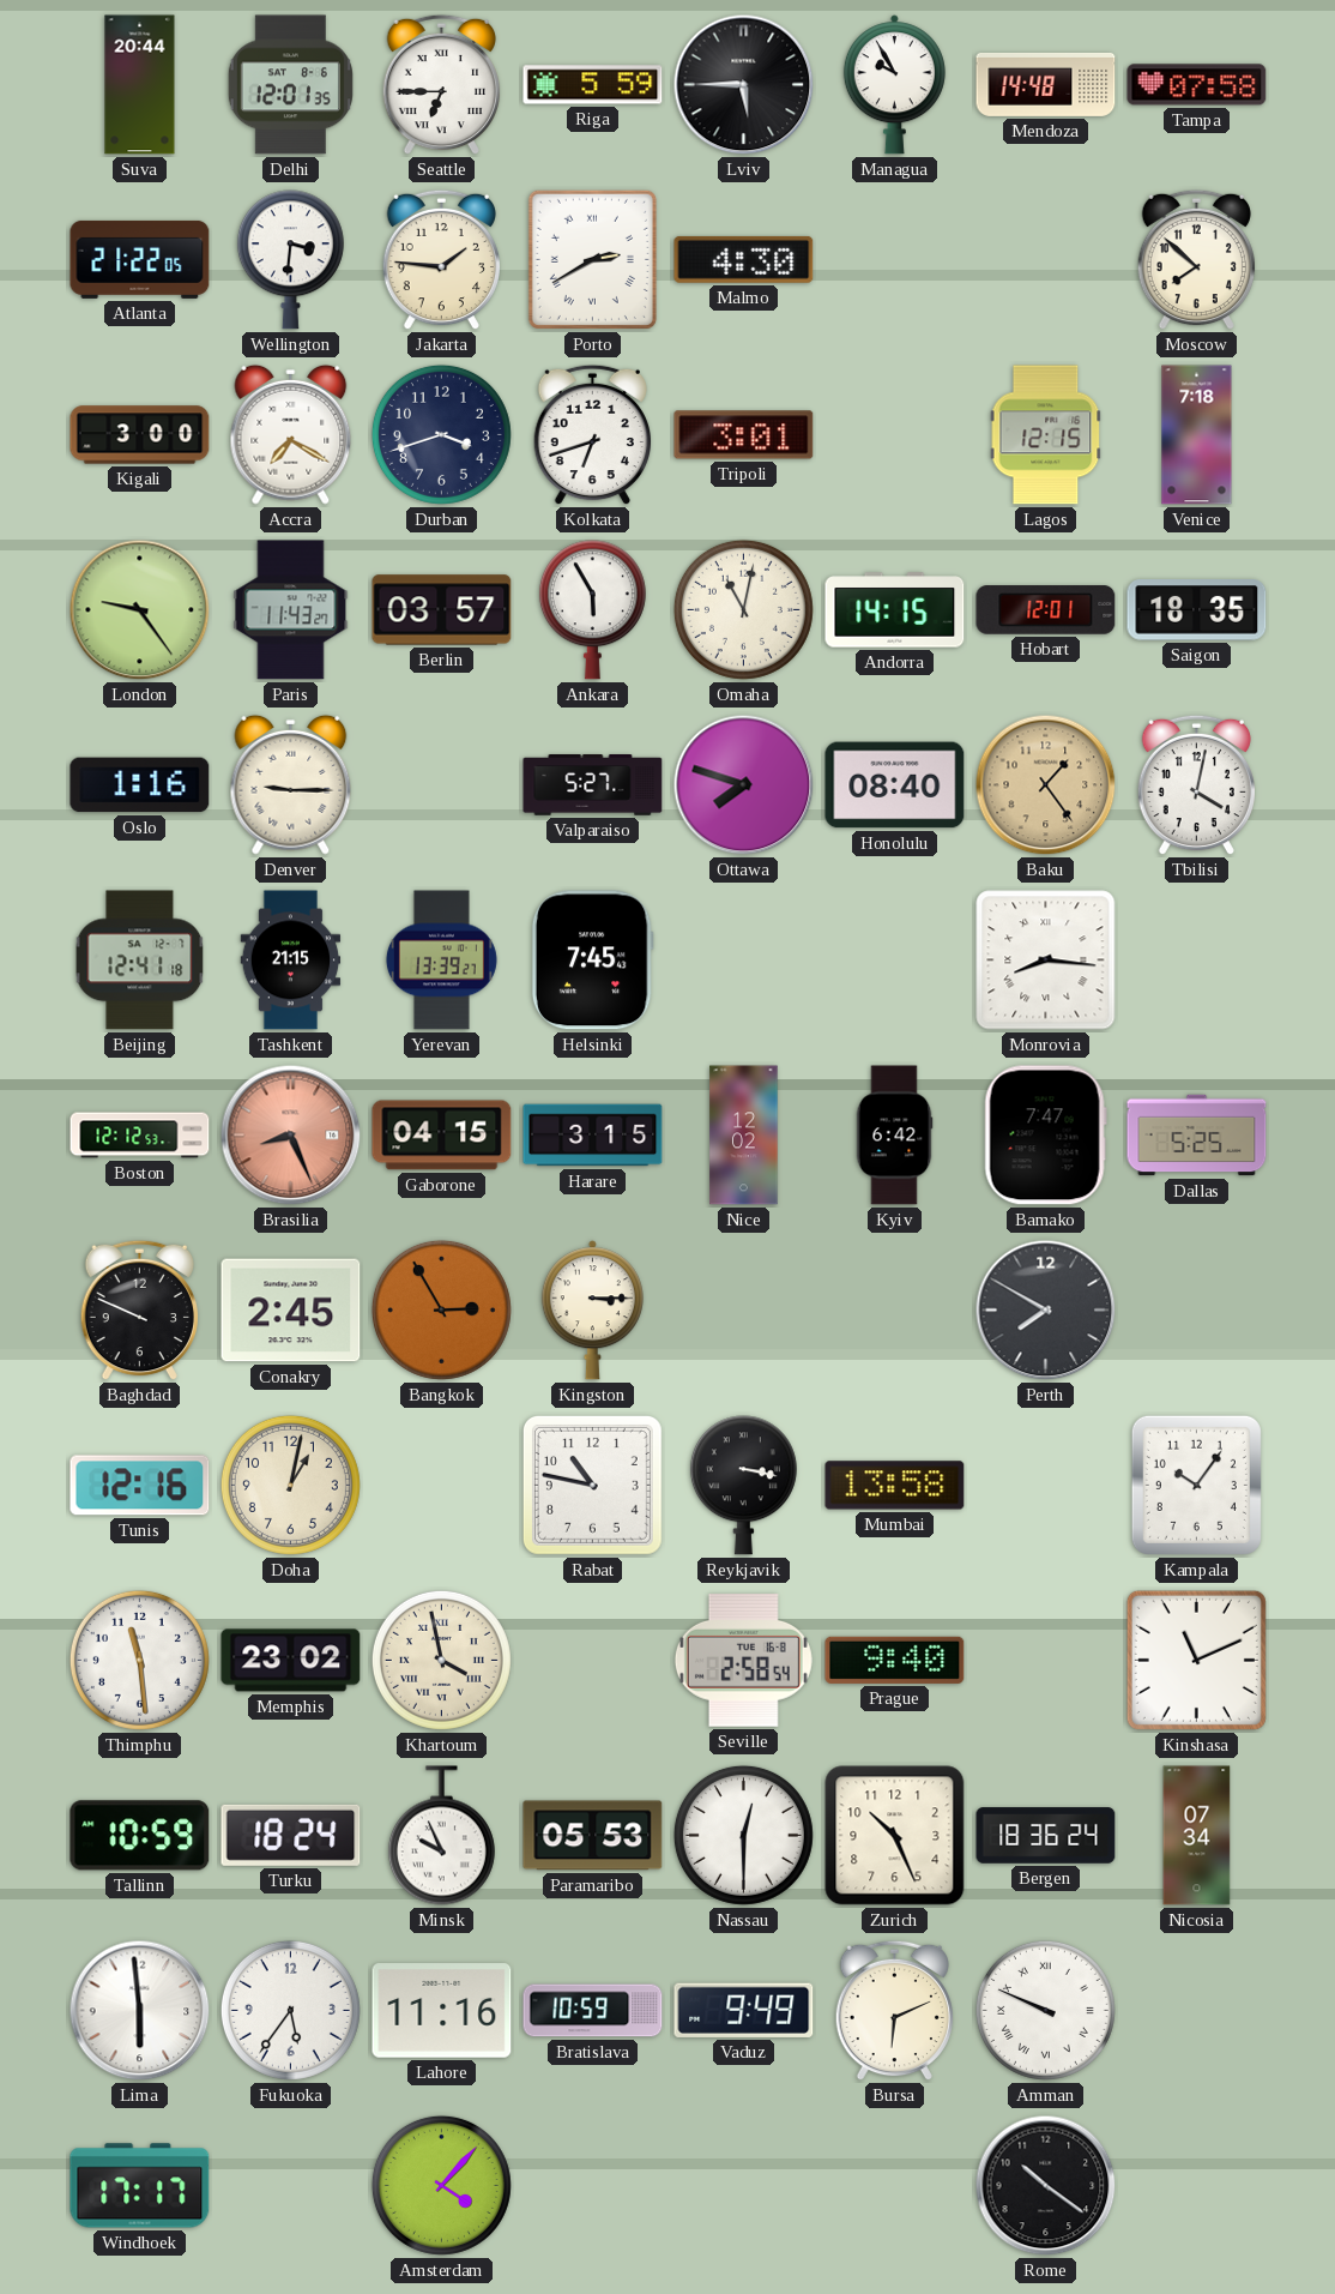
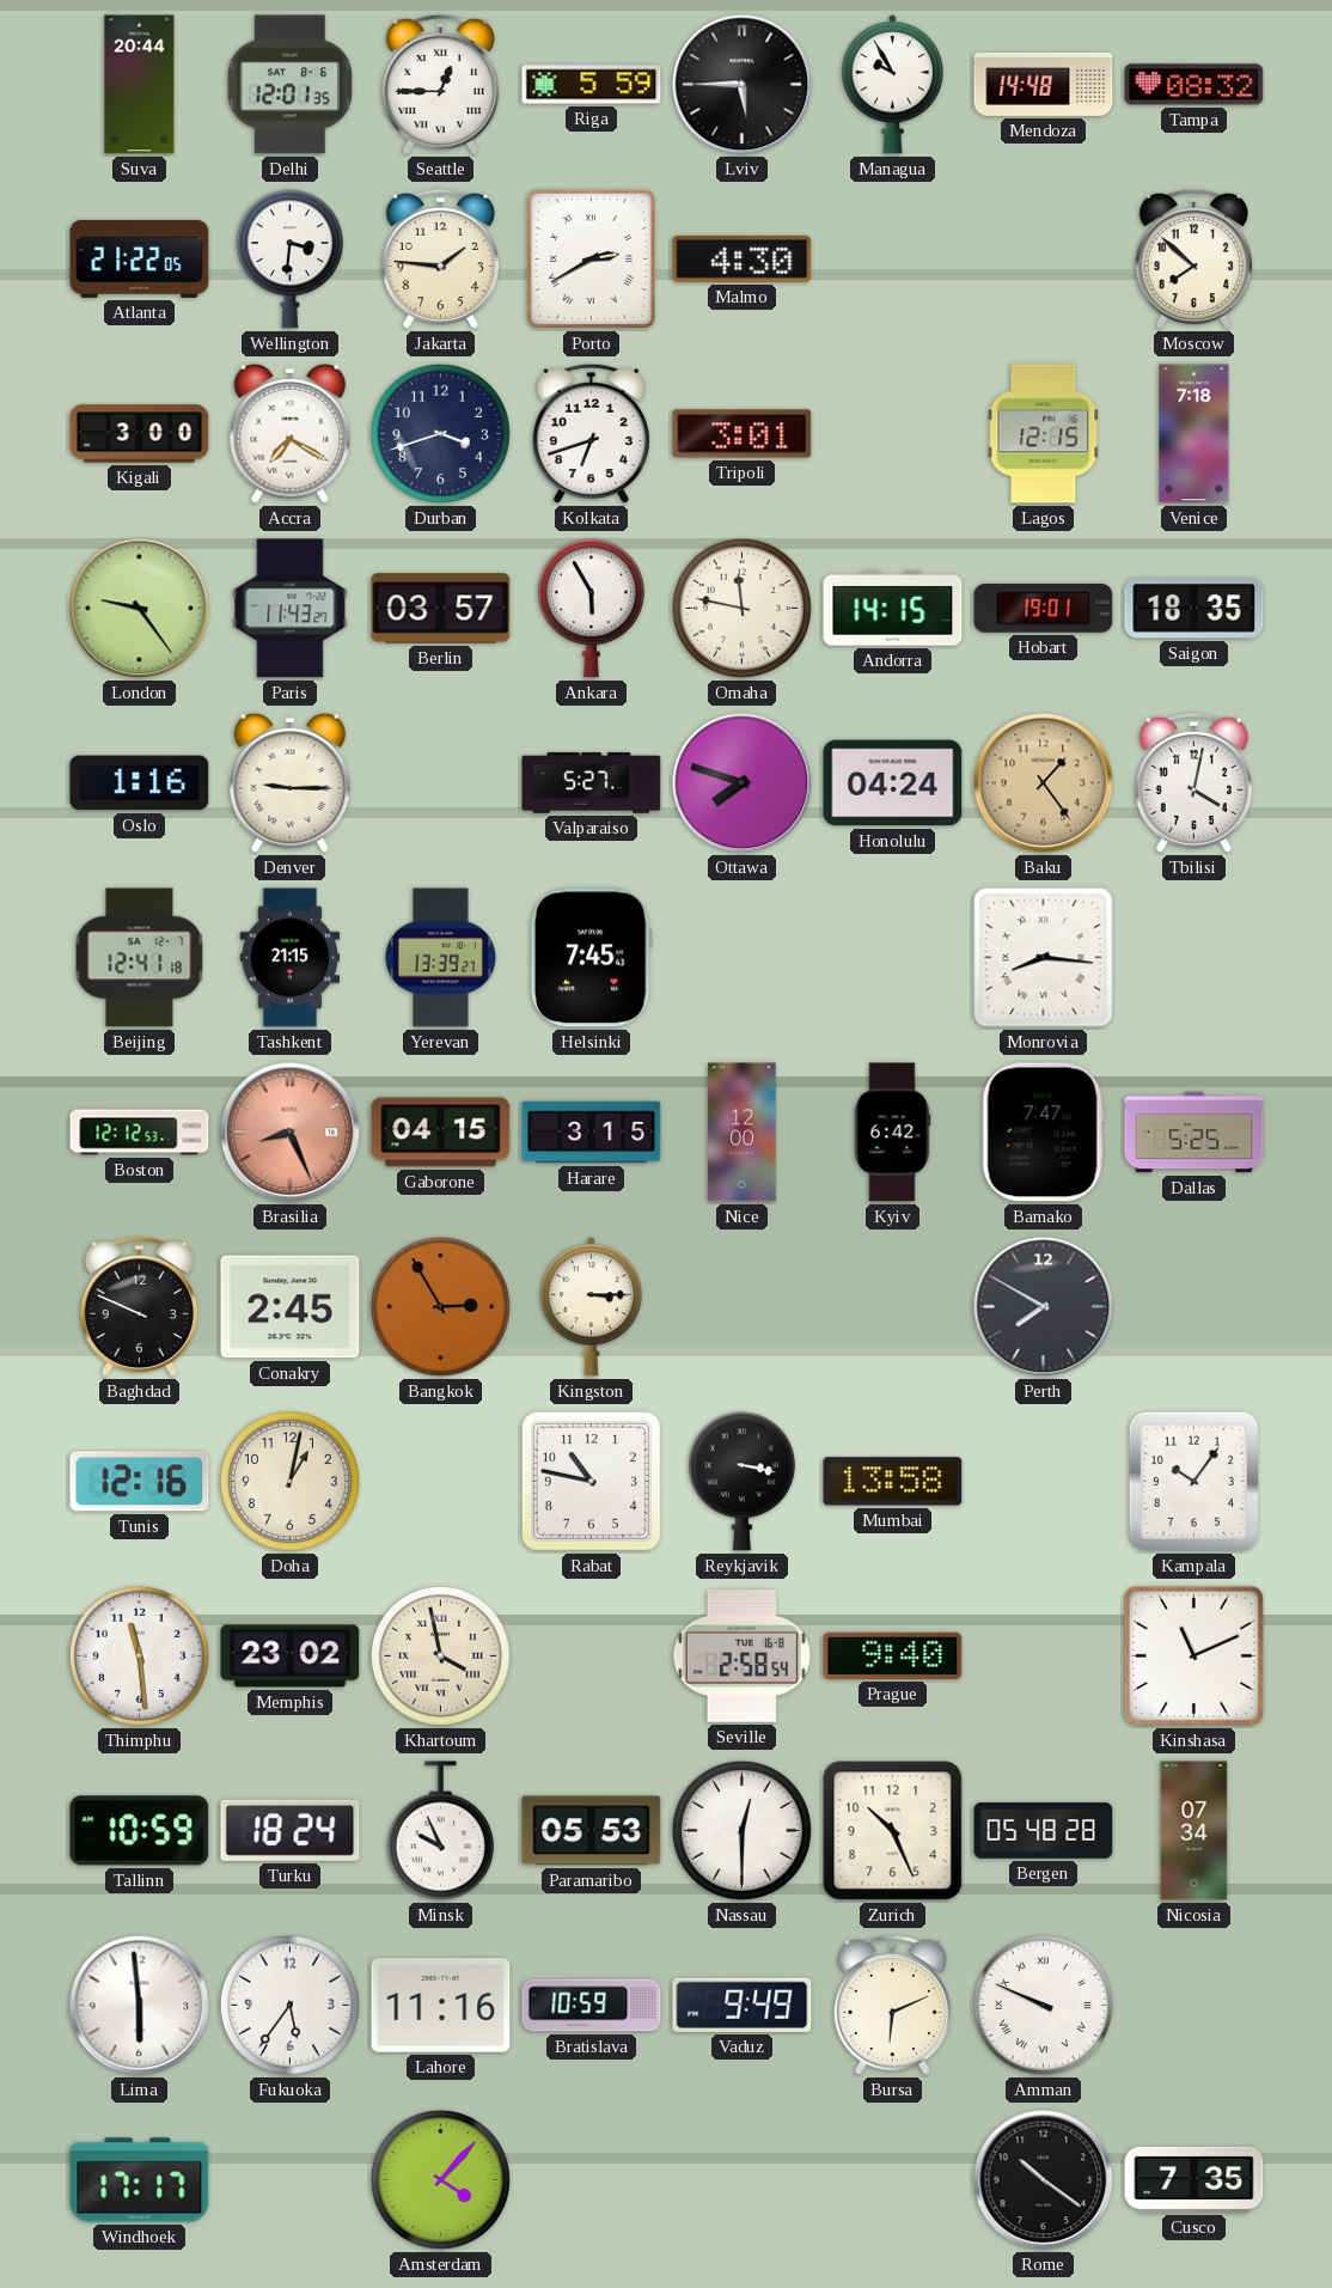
Seattle: 6:45 -> 12:45
Tampa: 07:58 -> 08:32
Omaha: 11:02 -> 11:47
Hobart: 12:01 -> 19:01
Honolulu: 08:40 -> 04:24
Nice: 12:02 -> 12:00
Bergen: 18:36 -> 05:48
Cusco: none -> 7:35
